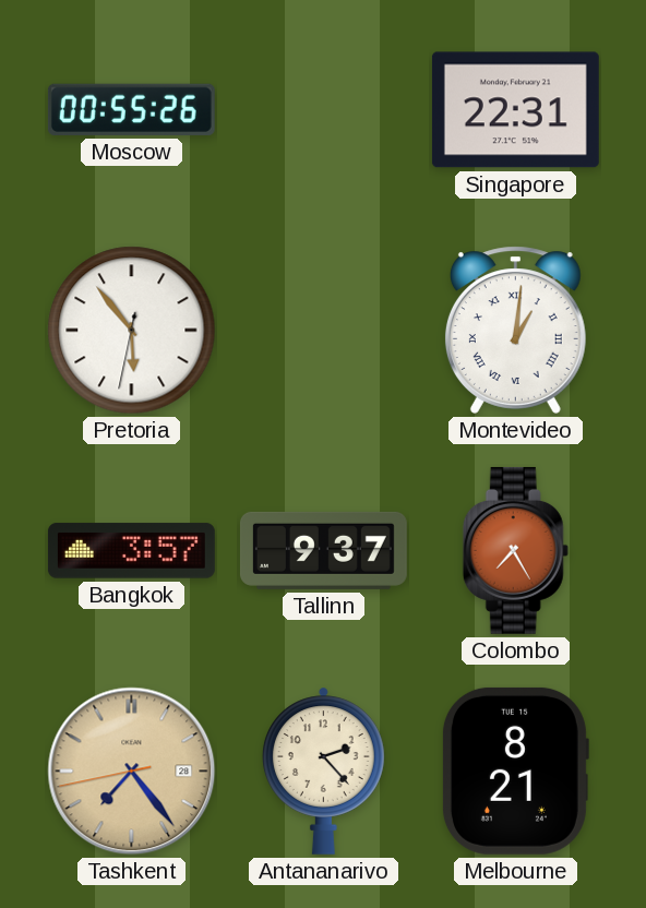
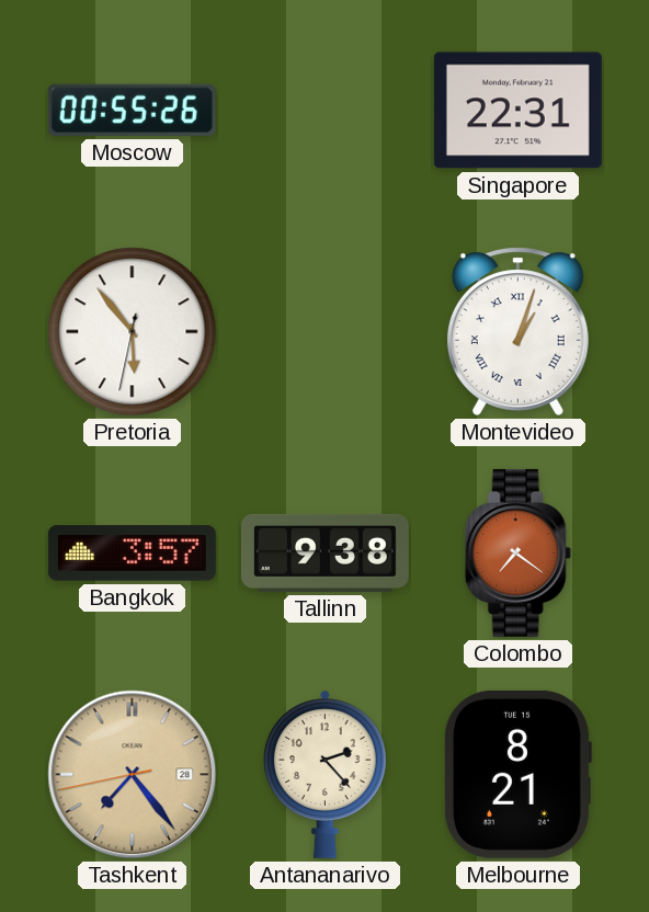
Montevideo: 1:01 -> 1:03
Tallinn: 9:37 -> 9:38
Colombo: 7:25 -> 7:21
